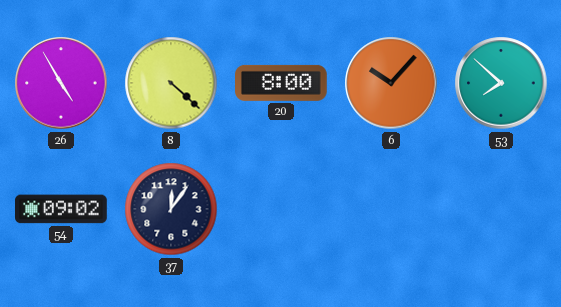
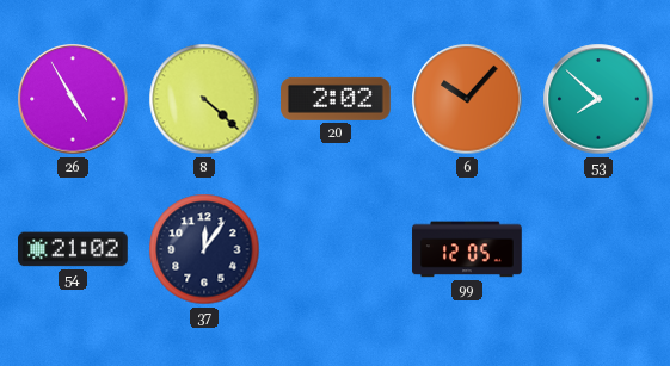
20: 8:00 -> 2:02
54: 09:02 -> 21:02
99: none -> 12:05
